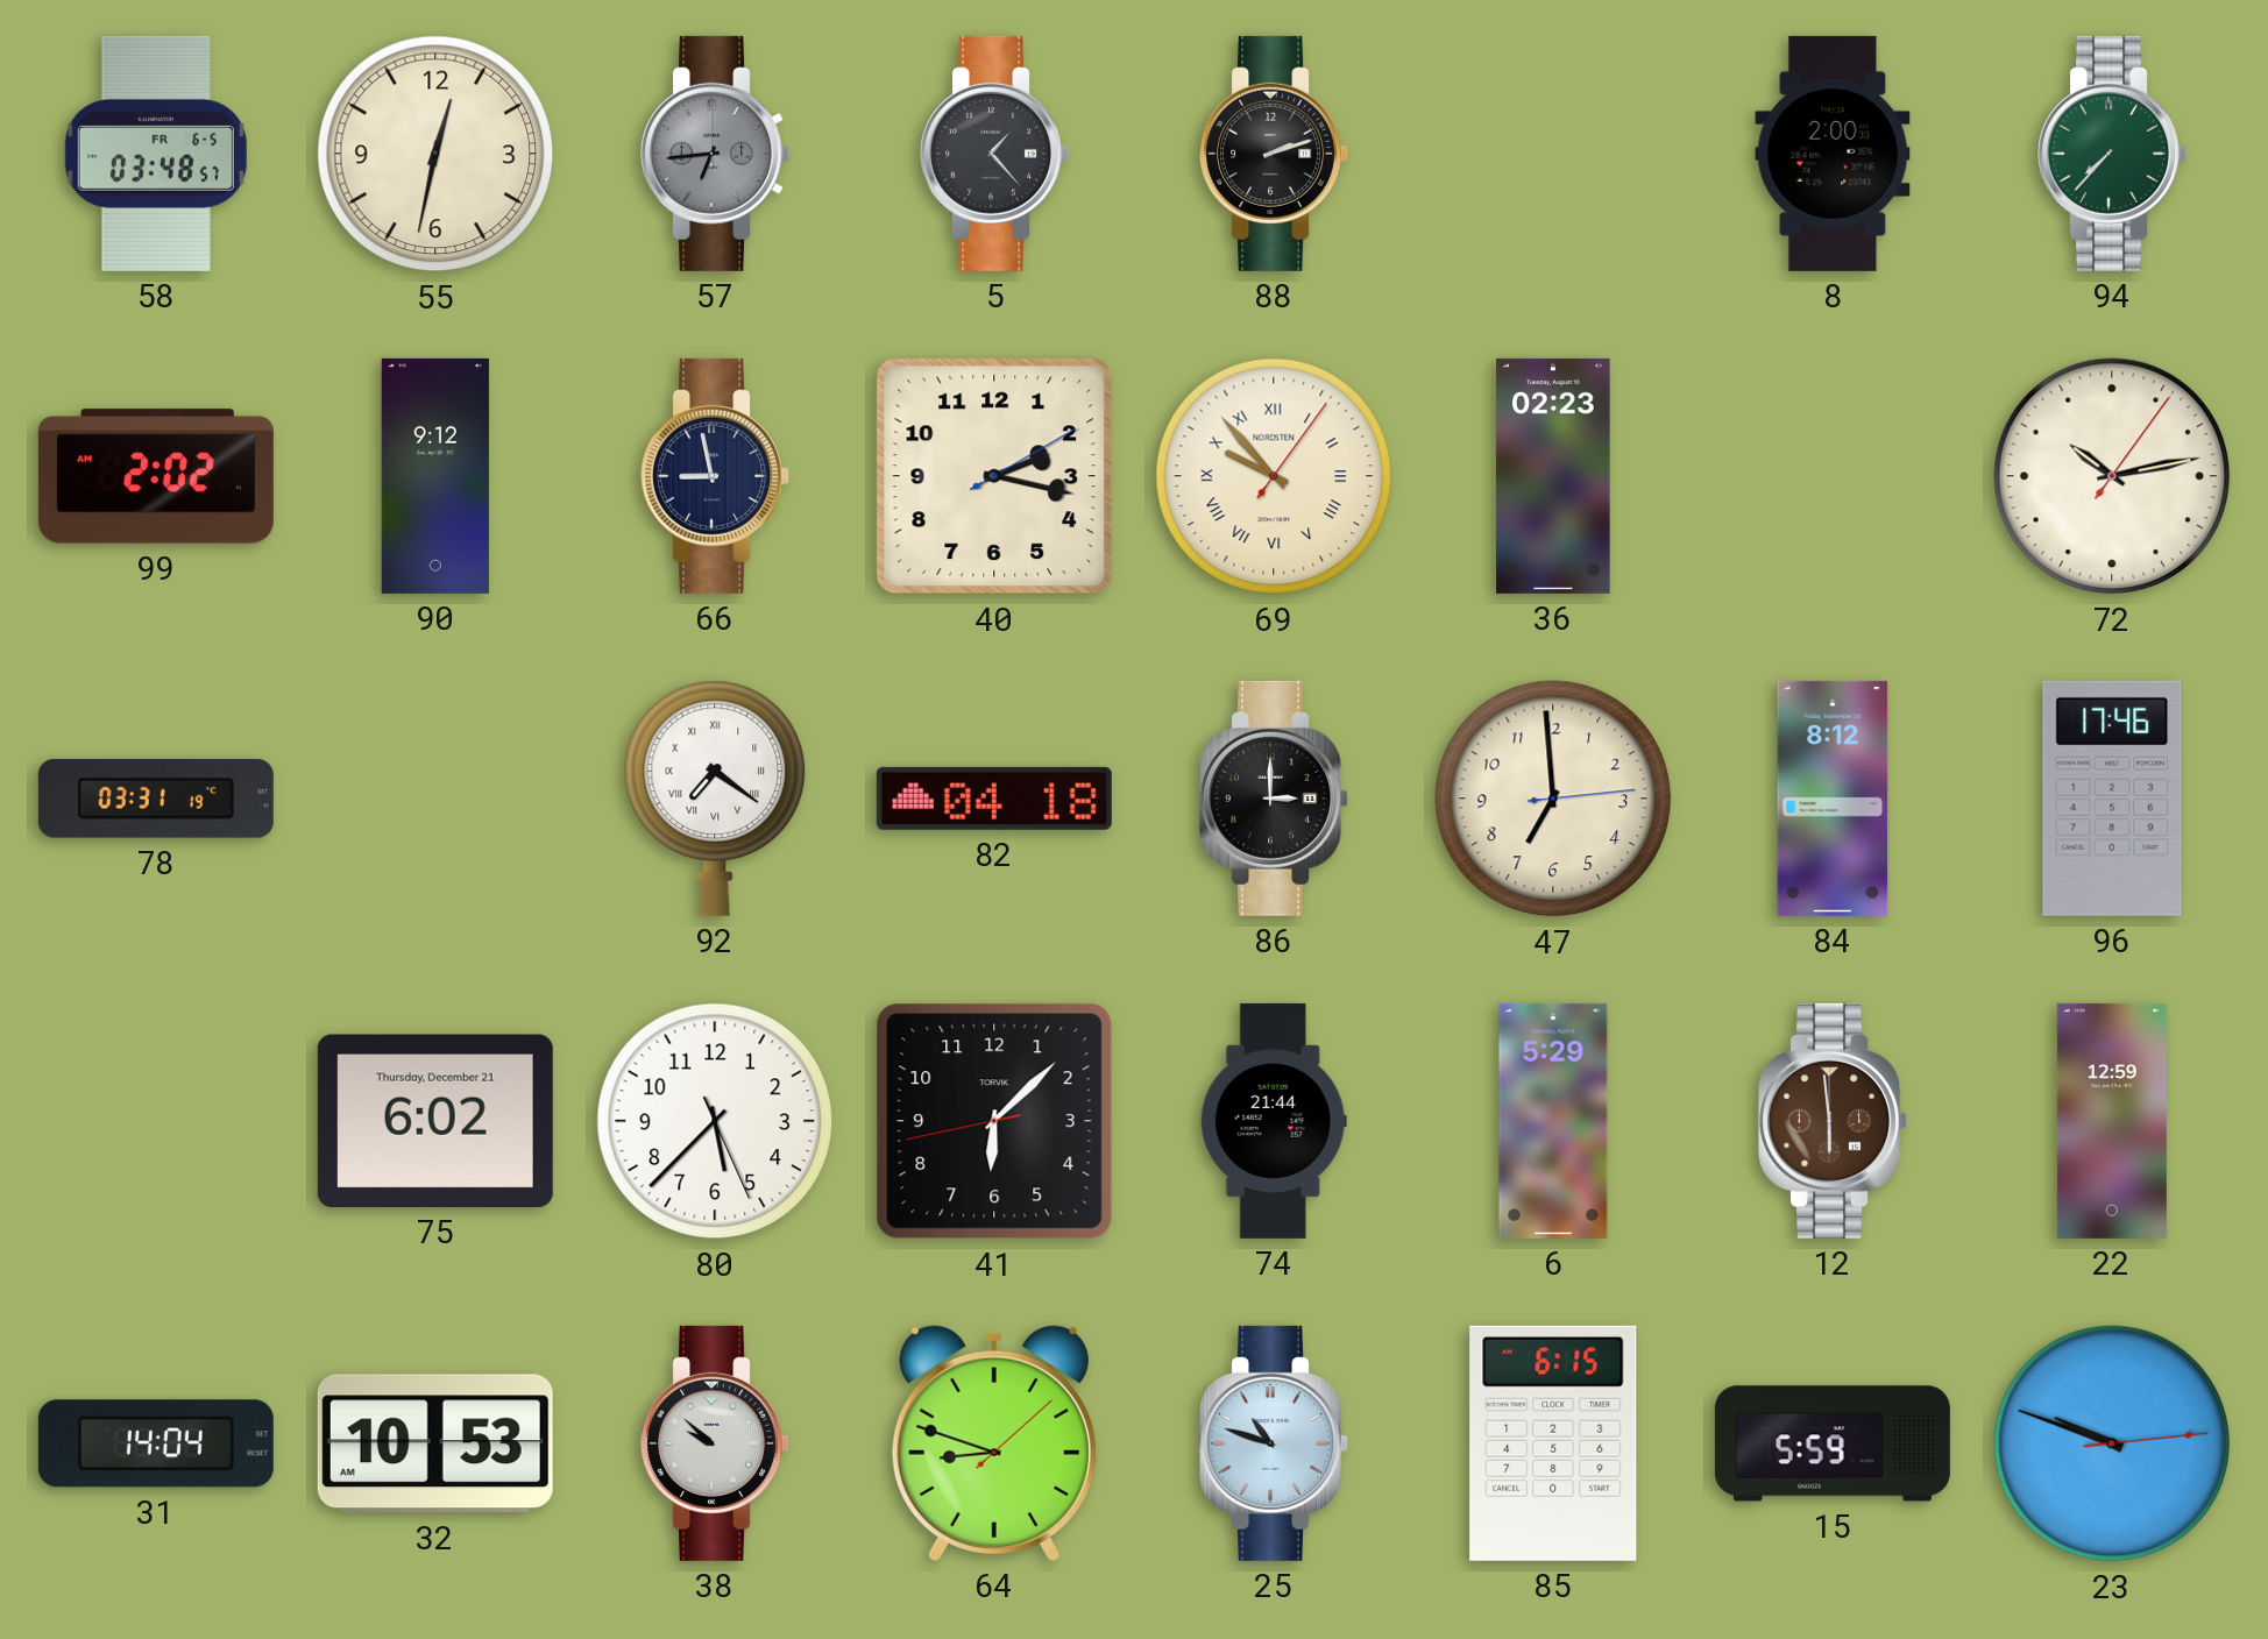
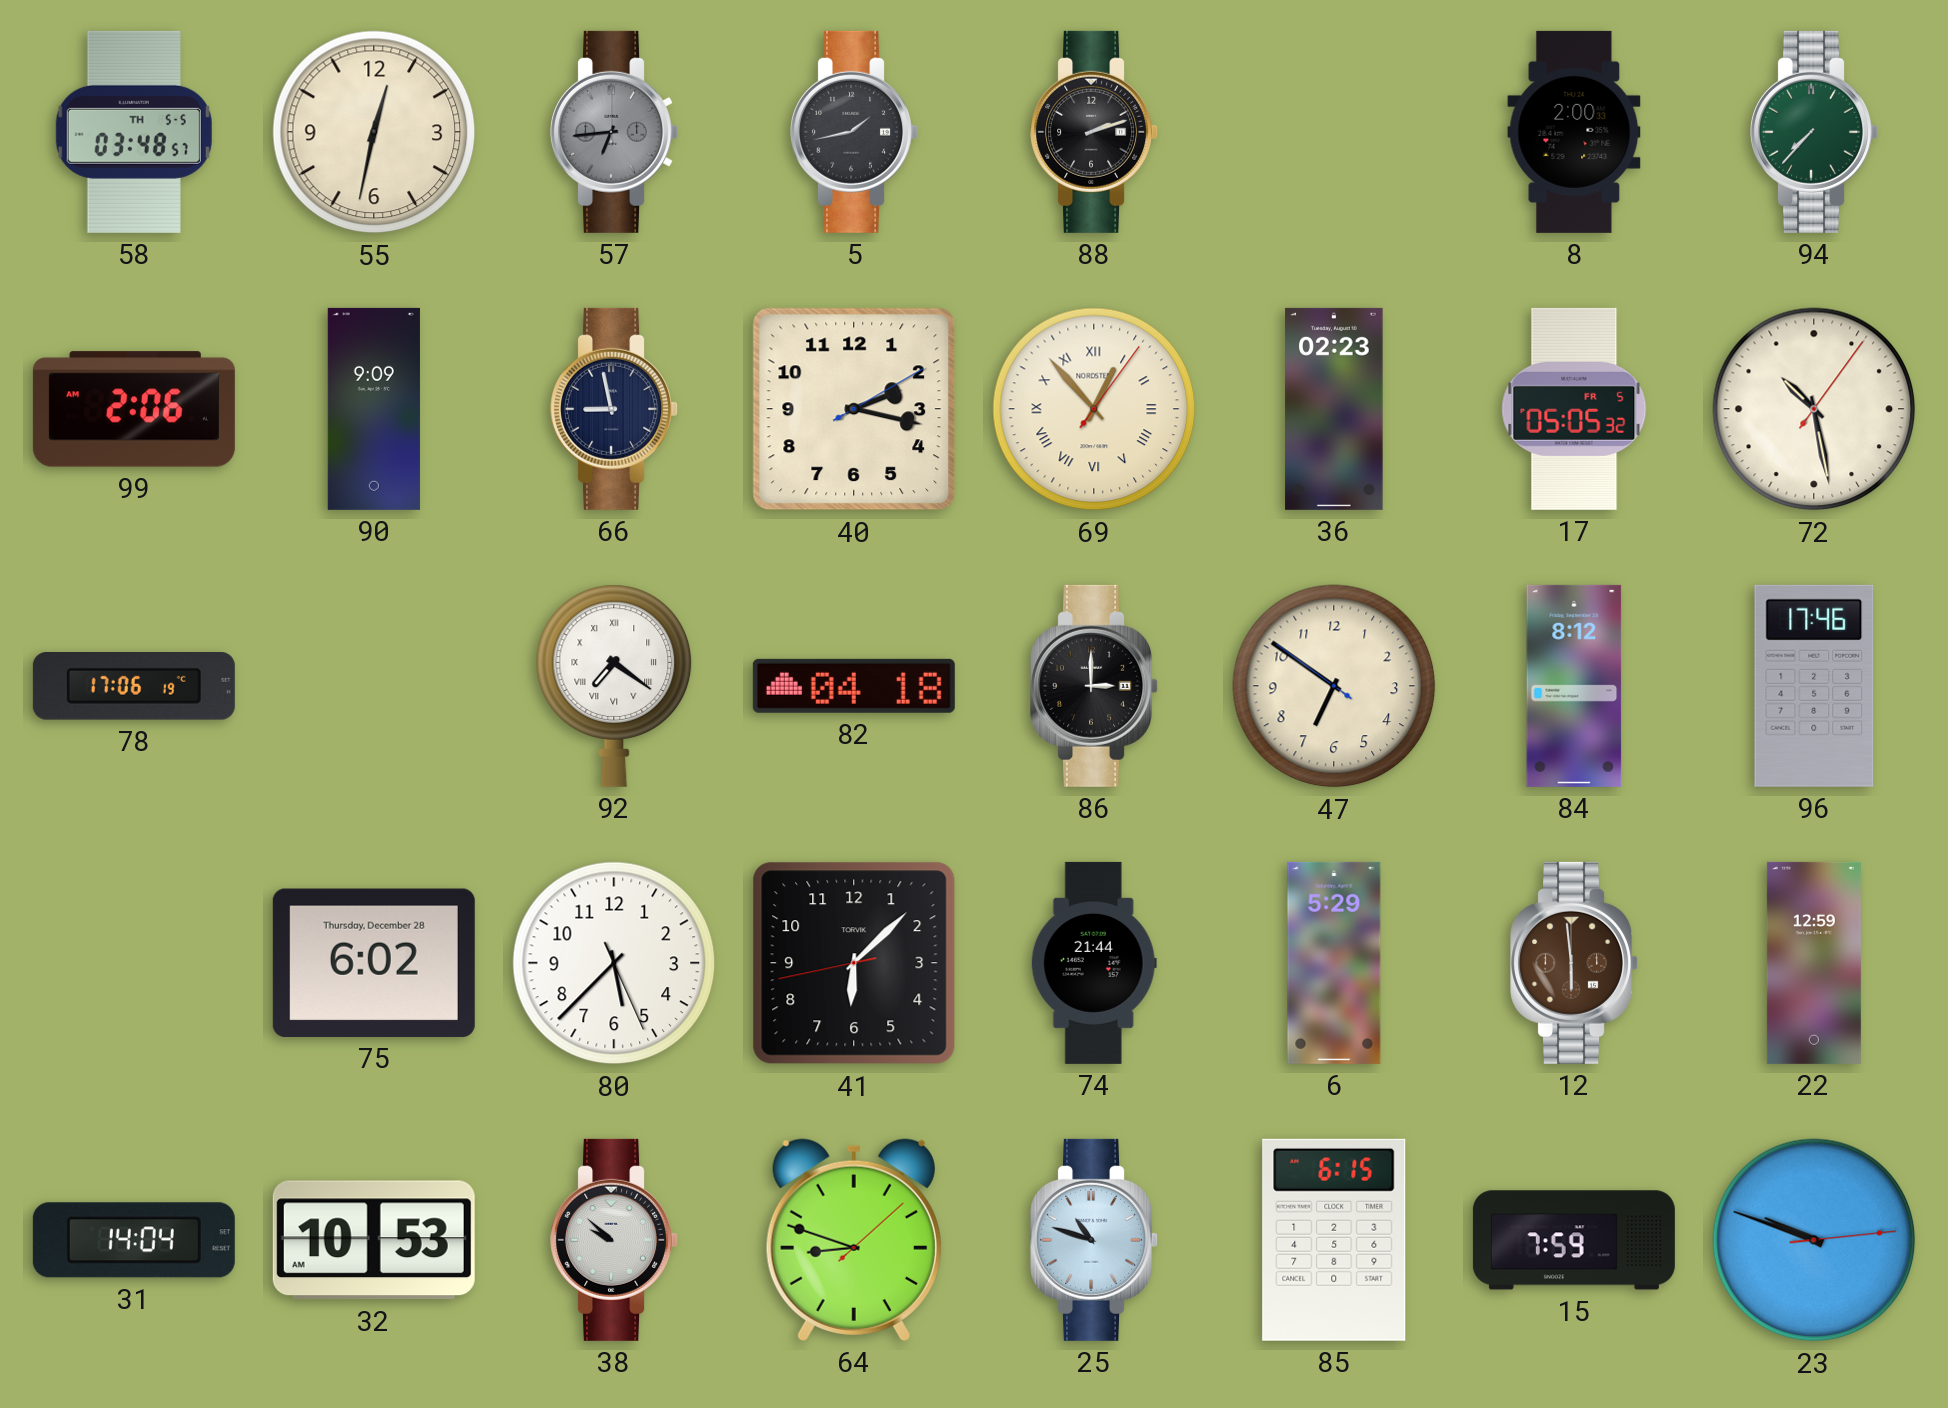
58 date: FR 6-5 -> TH 5-5
5: 1:23 -> 1:43
99: 2:02 -> 2:06
90: 9:12 -> 9:09
69: 9:53 -> 12:53
17: none -> 05:05
72: 10:13 -> 10:28
78: 03:31 -> 17:06
47: 6:59 -> 6:50
75 date: Thursday, December 21 -> Thursday, December 28
15: 5:59 -> 7:59
